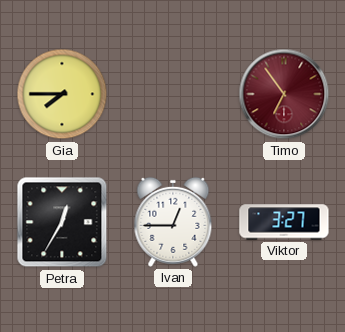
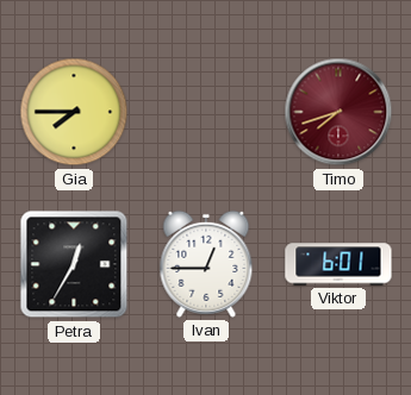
Timo: 6:54 -> 7:42
Viktor: 3:27 -> 6:01
